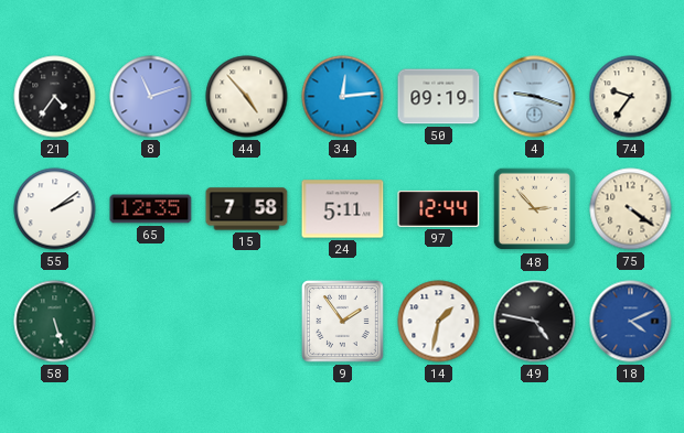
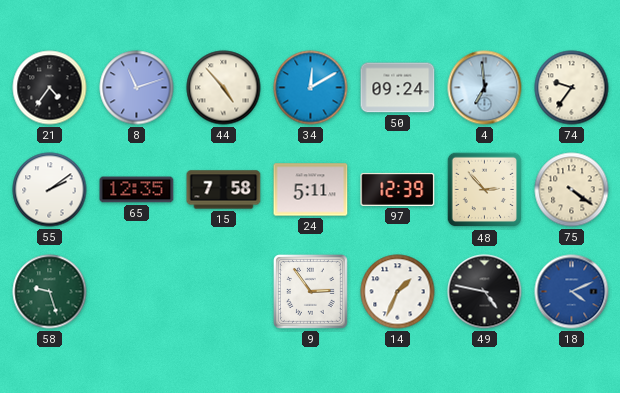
34: 12:14 -> 12:10
50: 09:19 -> 09:24
4: 9:18 -> 6:59
97: 12:44 -> 12:39
58: 5:27 -> 9:27
9: 1:54 -> 2:54
14: 1:32 -> 1:34
